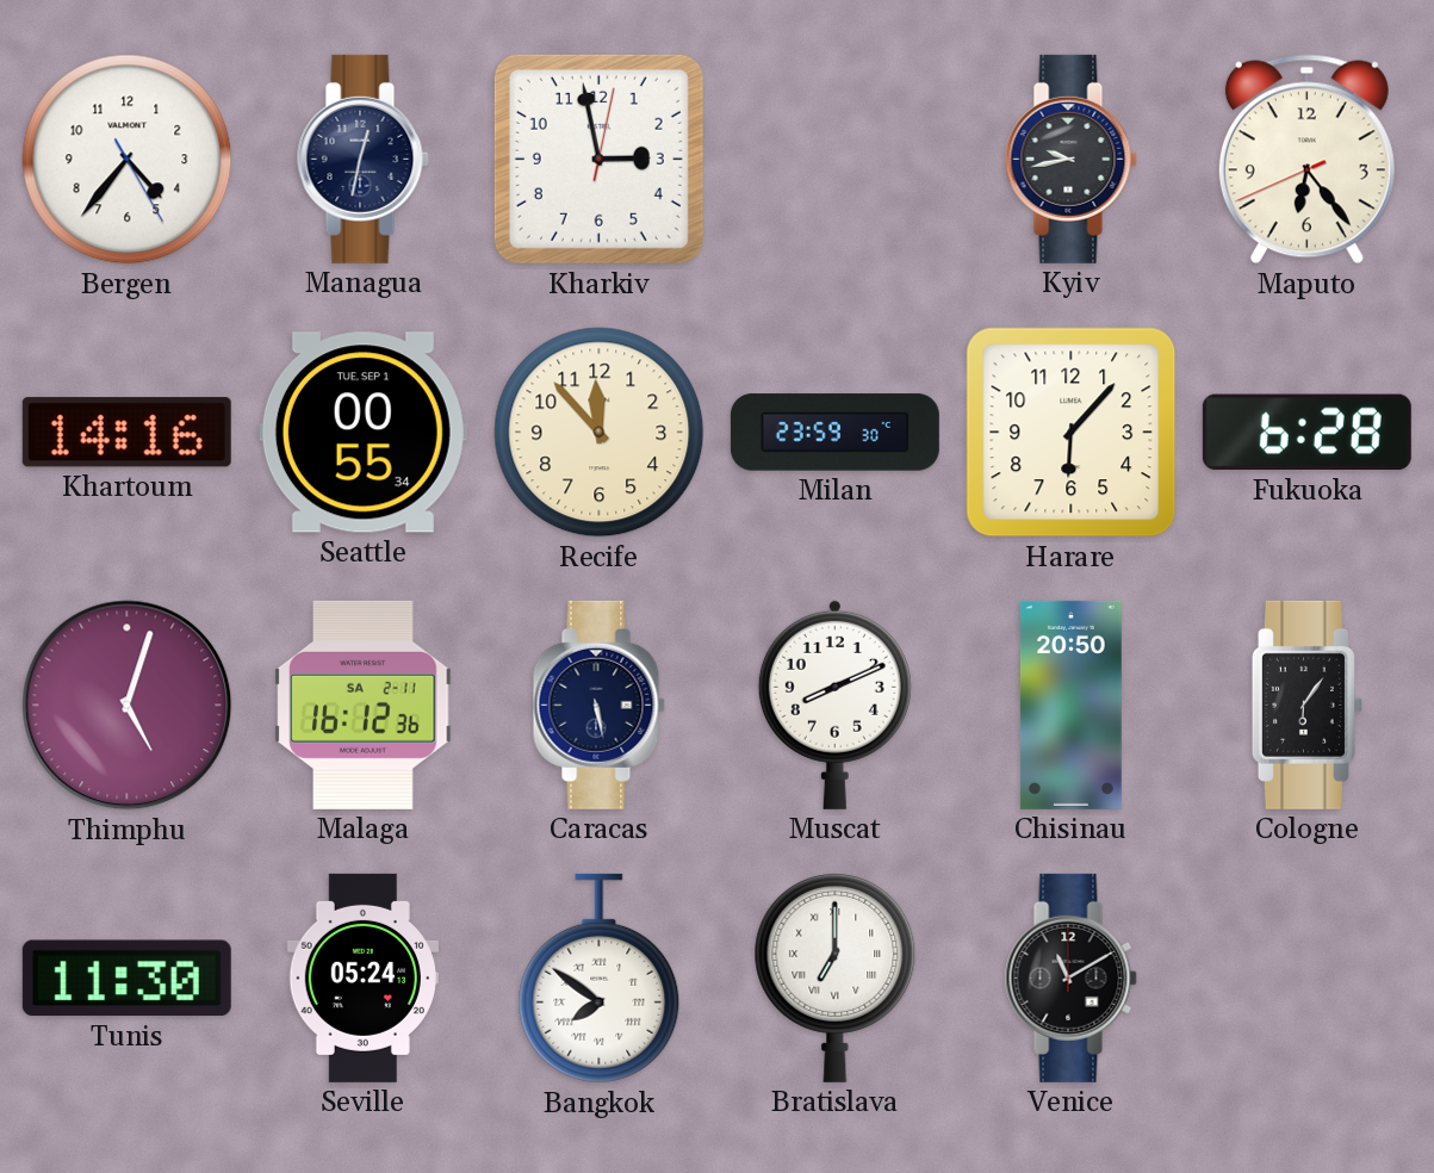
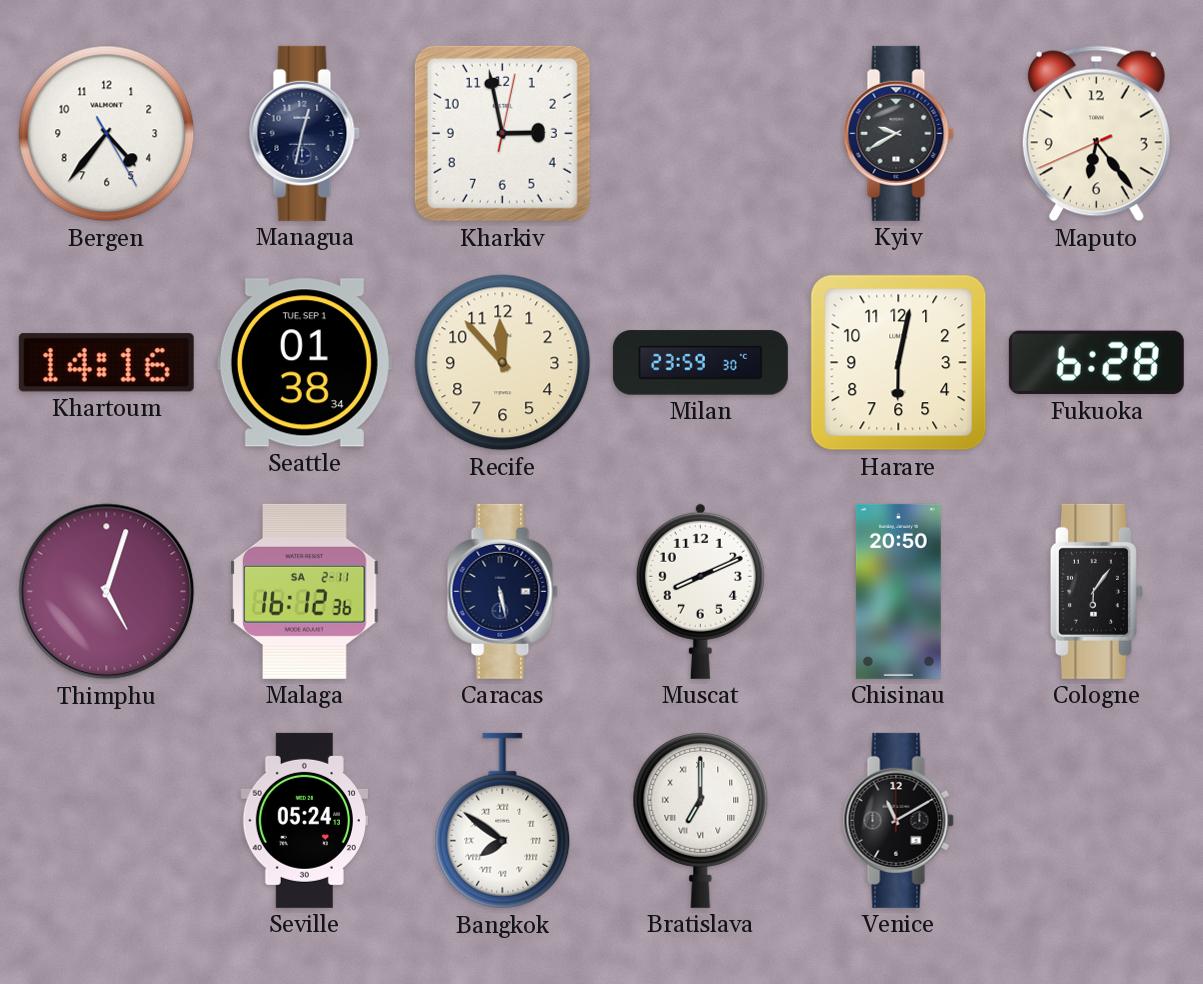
Kyiv: 9:43 -> 9:40
Seattle: 00:55 -> 01:38
Harare: 6:07 -> 6:02
Tunis: 11:30 -> none
